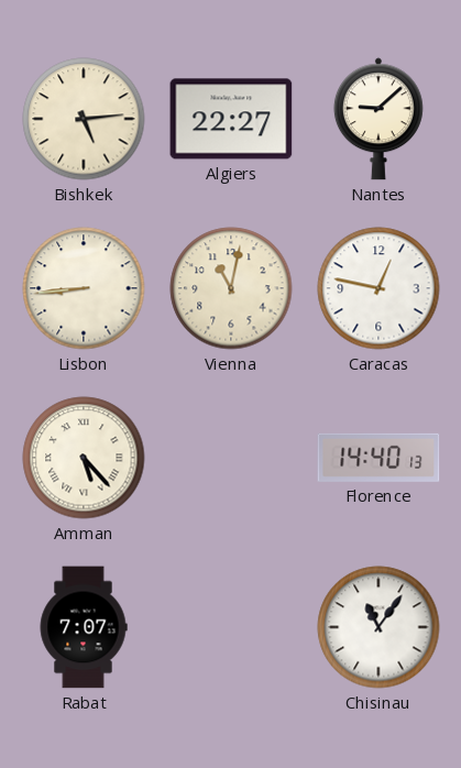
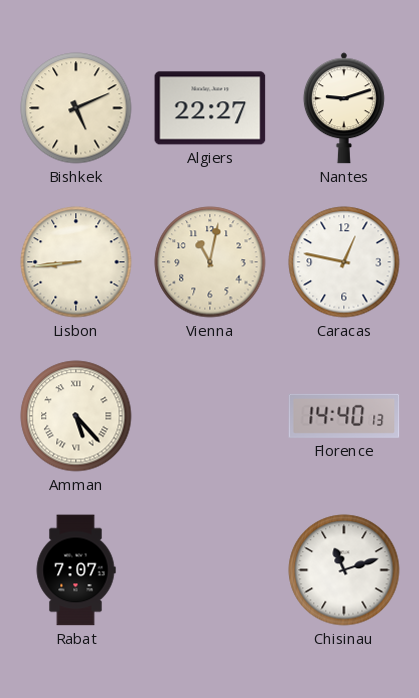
Bishkek: 5:14 -> 5:11
Nantes: 9:08 -> 9:12
Chisinau: 11:06 -> 11:12
